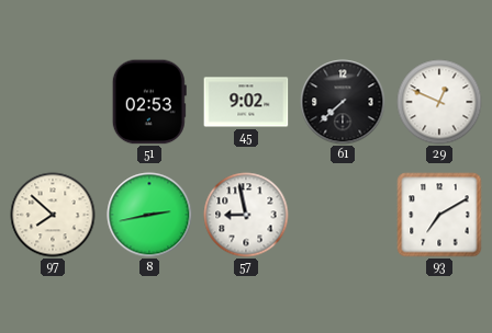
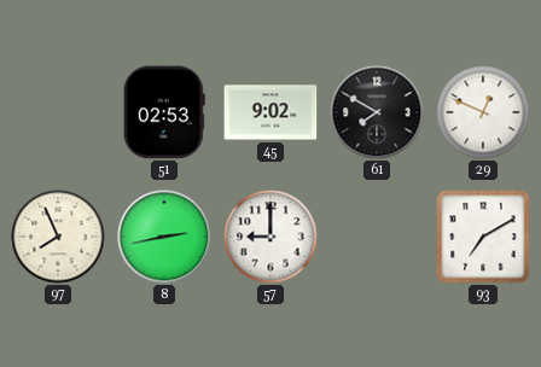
61: 7:38 -> 7:50
97: 7:52 -> 7:56
57: 8:58 -> 9:00
